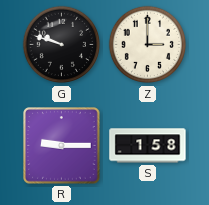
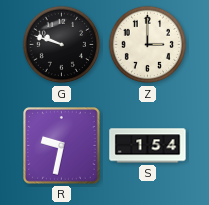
R: 9:15 -> 9:32
S: 1:58 -> 1:54
